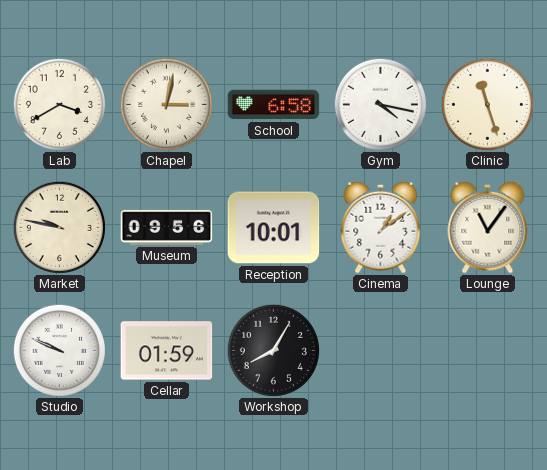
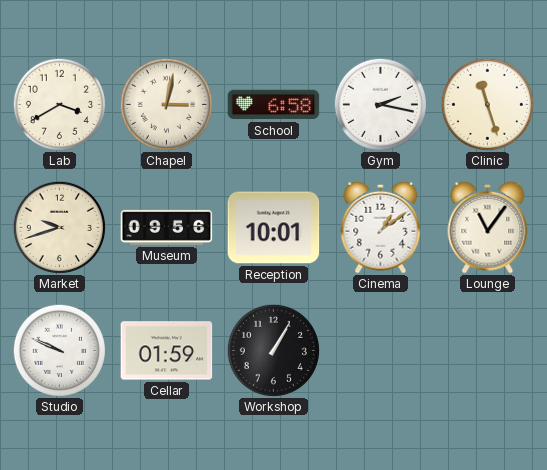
Gym: 4:17 -> 2:17
Market: 9:47 -> 9:42
Workshop: 8:05 -> 1:05
